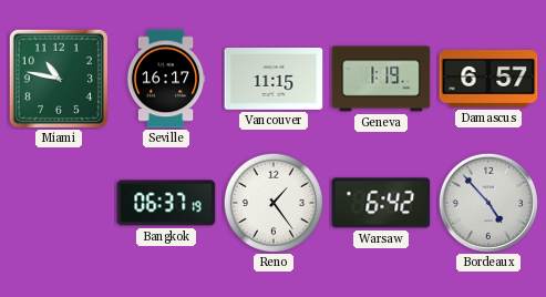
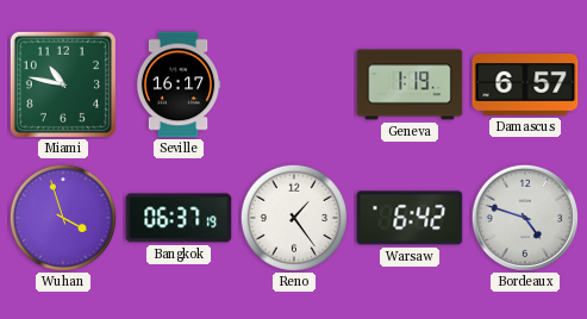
Vancouver: 11:15 -> none
Wuhan: none -> 3:57
Bordeaux: 4:53 -> 4:48
